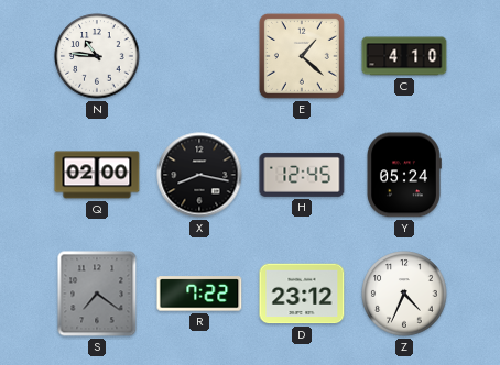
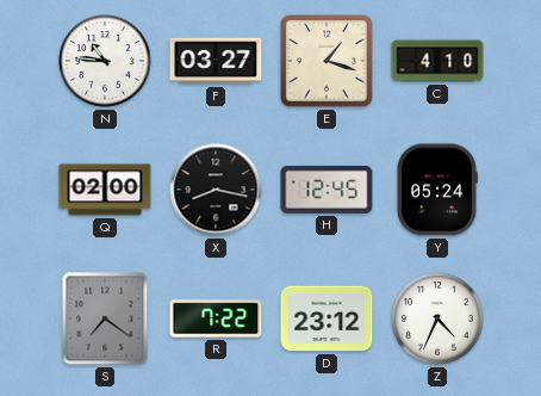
F: none -> 03:27
E: 1:22 -> 1:18
